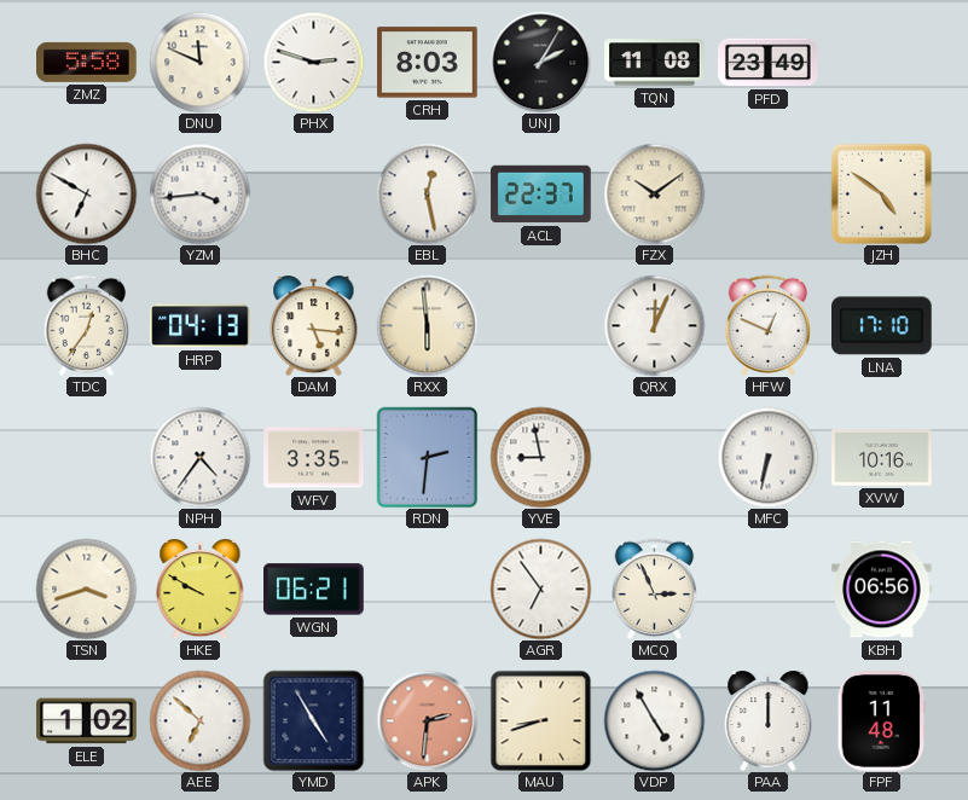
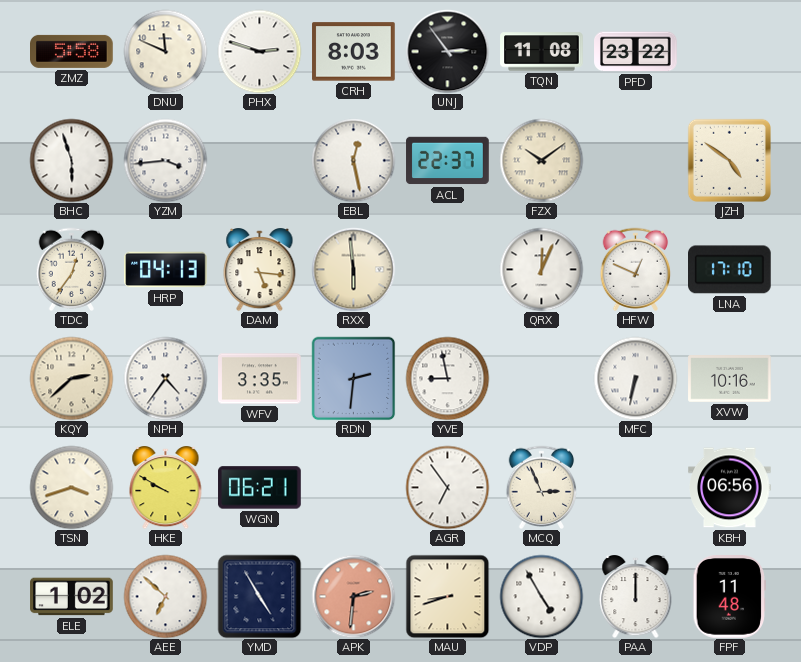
UNJ: 2:05 -> 2:54
PFD: 23:49 -> 23:22
BHC: 6:50 -> 5:57
KQY: none -> 2:38
